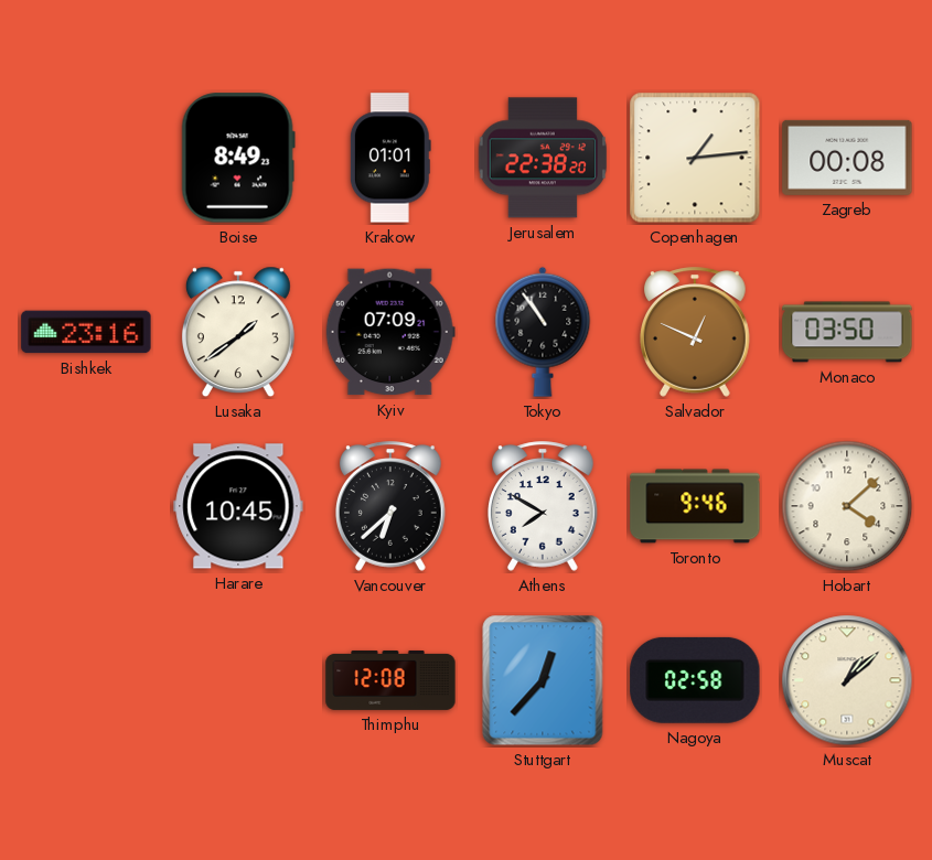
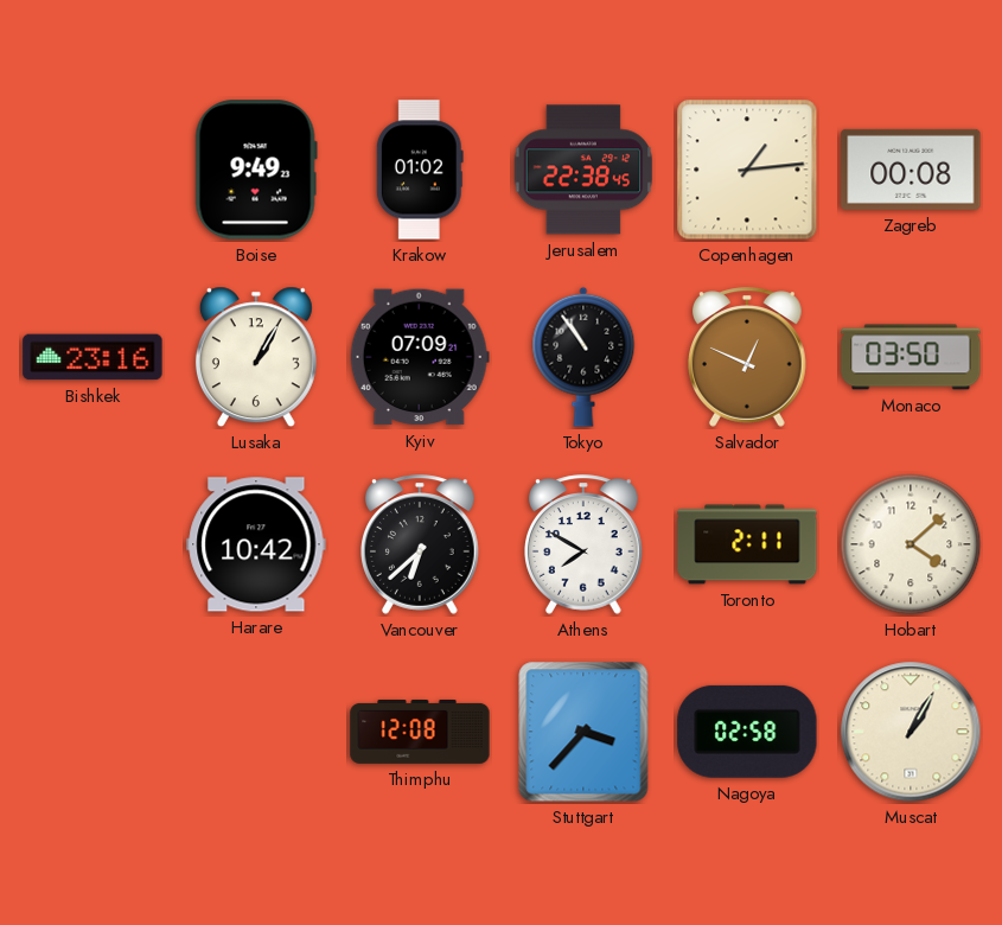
Boise: 8:49 -> 9:49
Krakow: 01:01 -> 01:02
Jerusalem: 22:38:20 -> 22:38:45
Lusaka: 1:39 -> 1:05
Harare: 10:45 -> 10:42
Toronto: 9:46 -> 2:11
Stuttgart: 12:37 -> 3:37
Muscat: 1:08 -> 1:05
